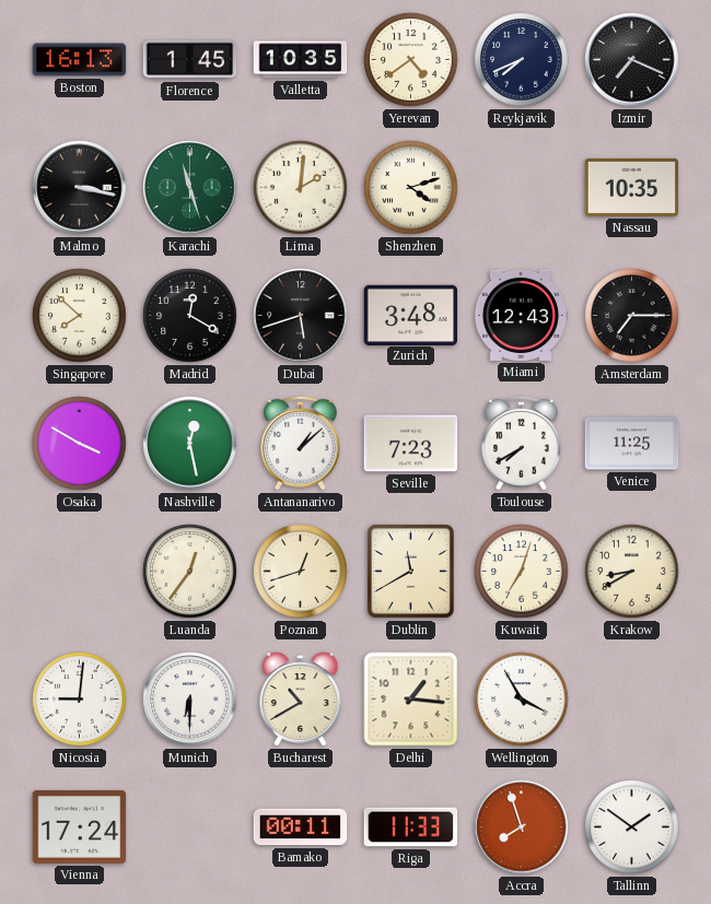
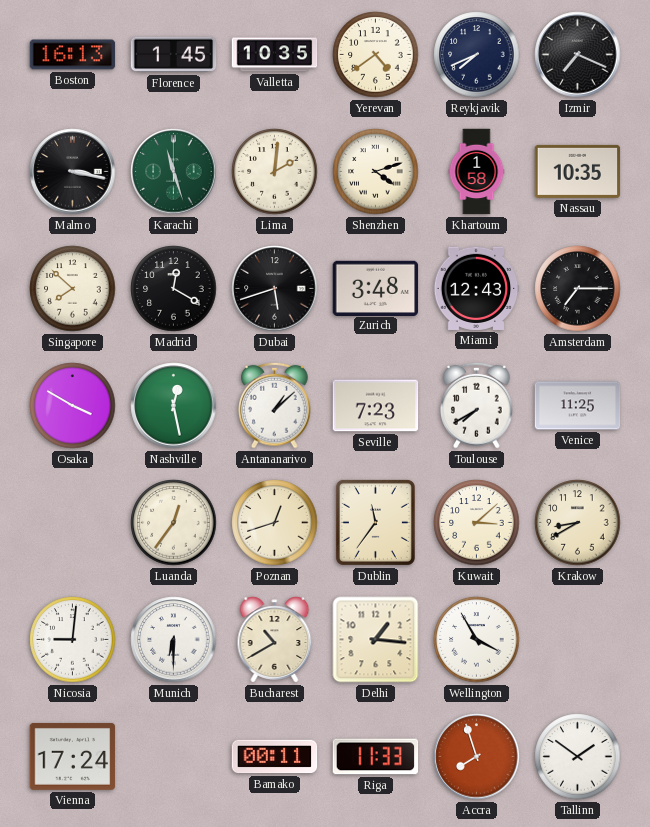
Khartoum: none -> 1:58
Dublin: 11:40 -> 11:36
Kuwait: 7:03 -> 3:08
